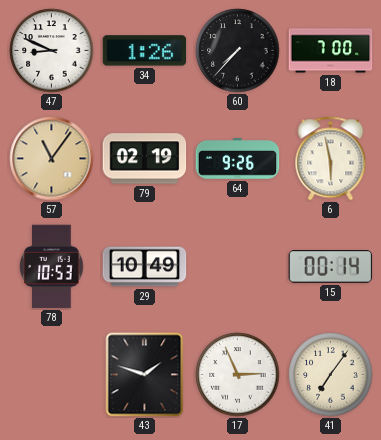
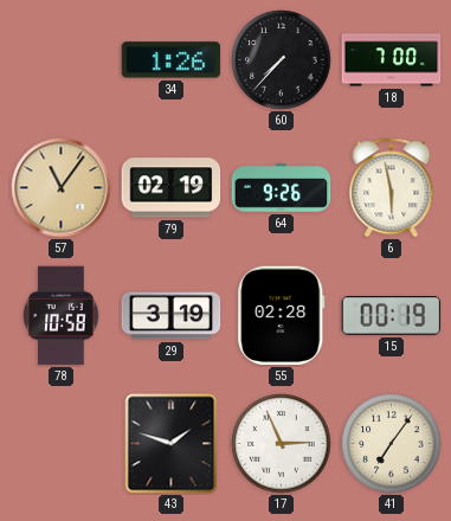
47: 8:49 -> none
78: 10:53 -> 10:58
29: 10:49 -> 3:19
55: none -> 02:28
15: 00:14 -> 00:19
